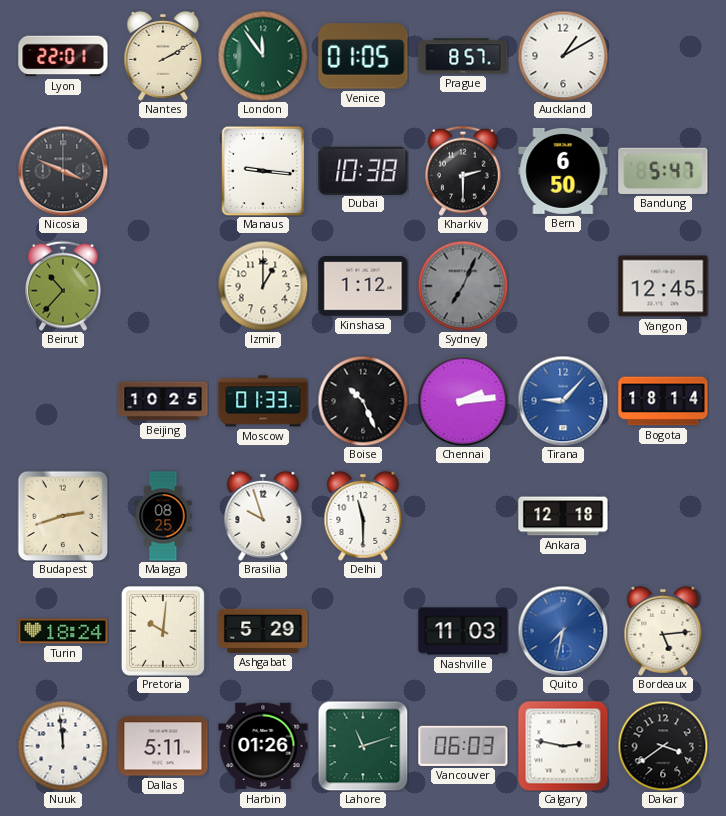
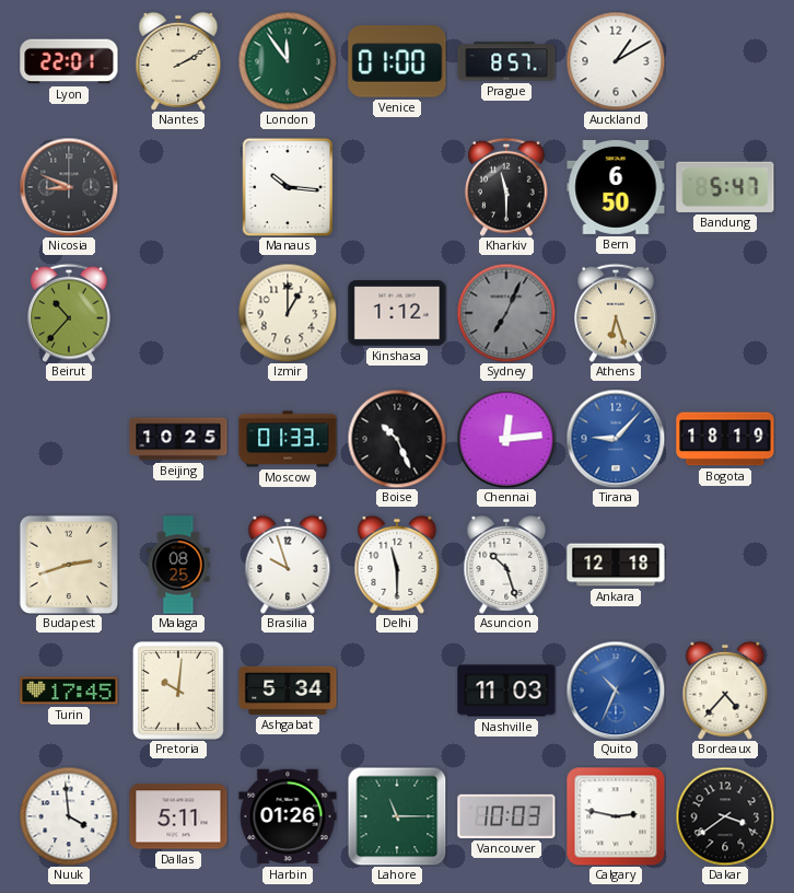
Venice: 01:05 -> 01:00
Nicosia: 3:49 -> 8:49
Manaus: 9:16 -> 10:16
Dubai: 10:38 -> none
Kharkiv: 2:30 -> 11:30
Athens: none -> 6:27
Yangon: 12:45 -> none
Chennai: 2:14 -> 12:14
Bogota: 18:14 -> 18:19
Asuncion: none -> 10:27
Turin: 18:24 -> 17:45
Ashgabat: 5:29 -> 5:34
Quito: 7:32 -> 10:34
Bordeaux: 5:14 -> 4:37
Nuuk: 11:59 -> 3:59
Lahore: 11:12 -> 11:15
Vancouver: 06:03 -> 10:03
